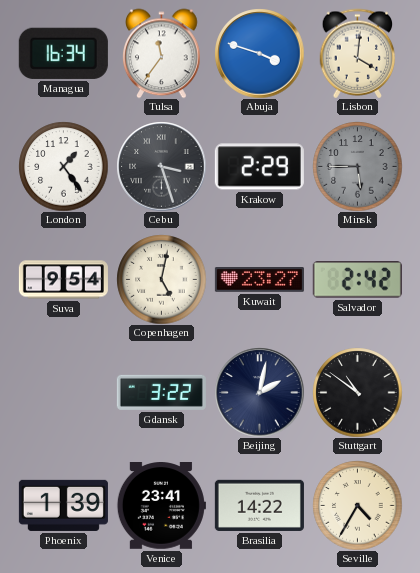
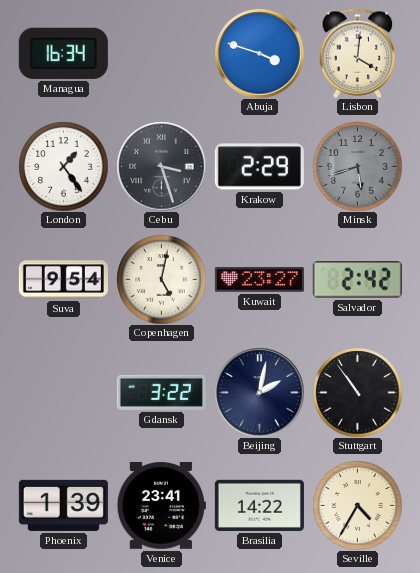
Tulsa: 11:36 -> none
Minsk: 5:45 -> 5:42
Stuttgart: 10:51 -> 10:54
